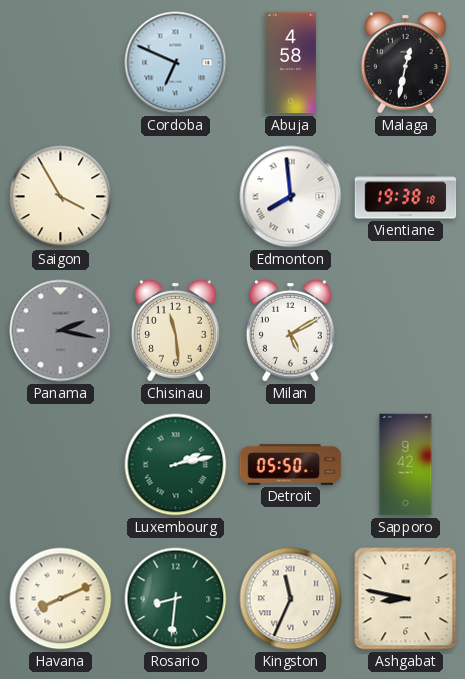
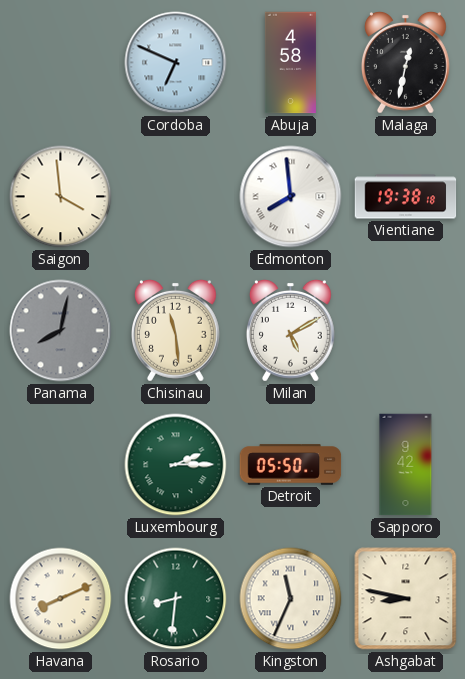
Saigon: 3:55 -> 3:59
Panama: 2:17 -> 8:02
Luxembourg: 2:13 -> 2:15
